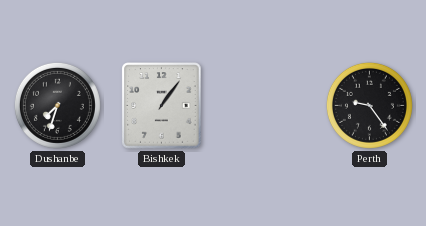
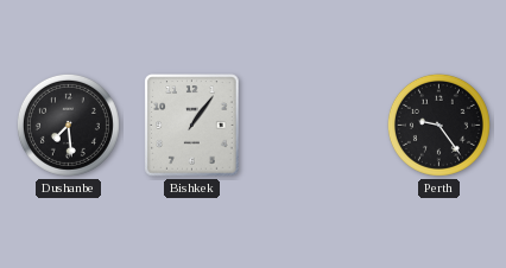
Dushanbe: 7:33 -> 7:29
